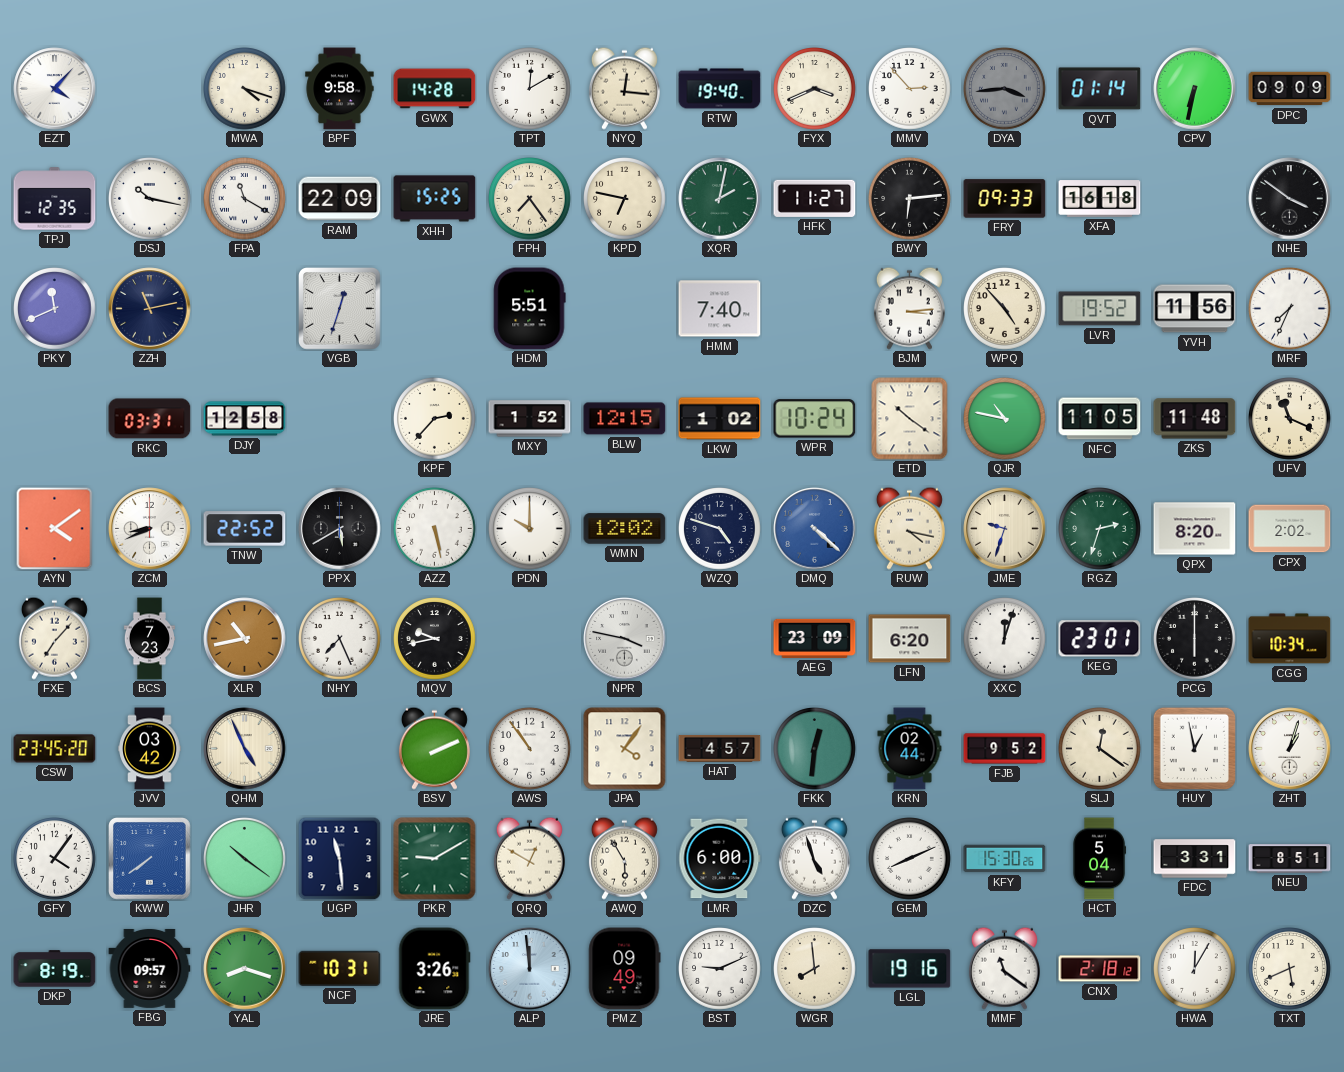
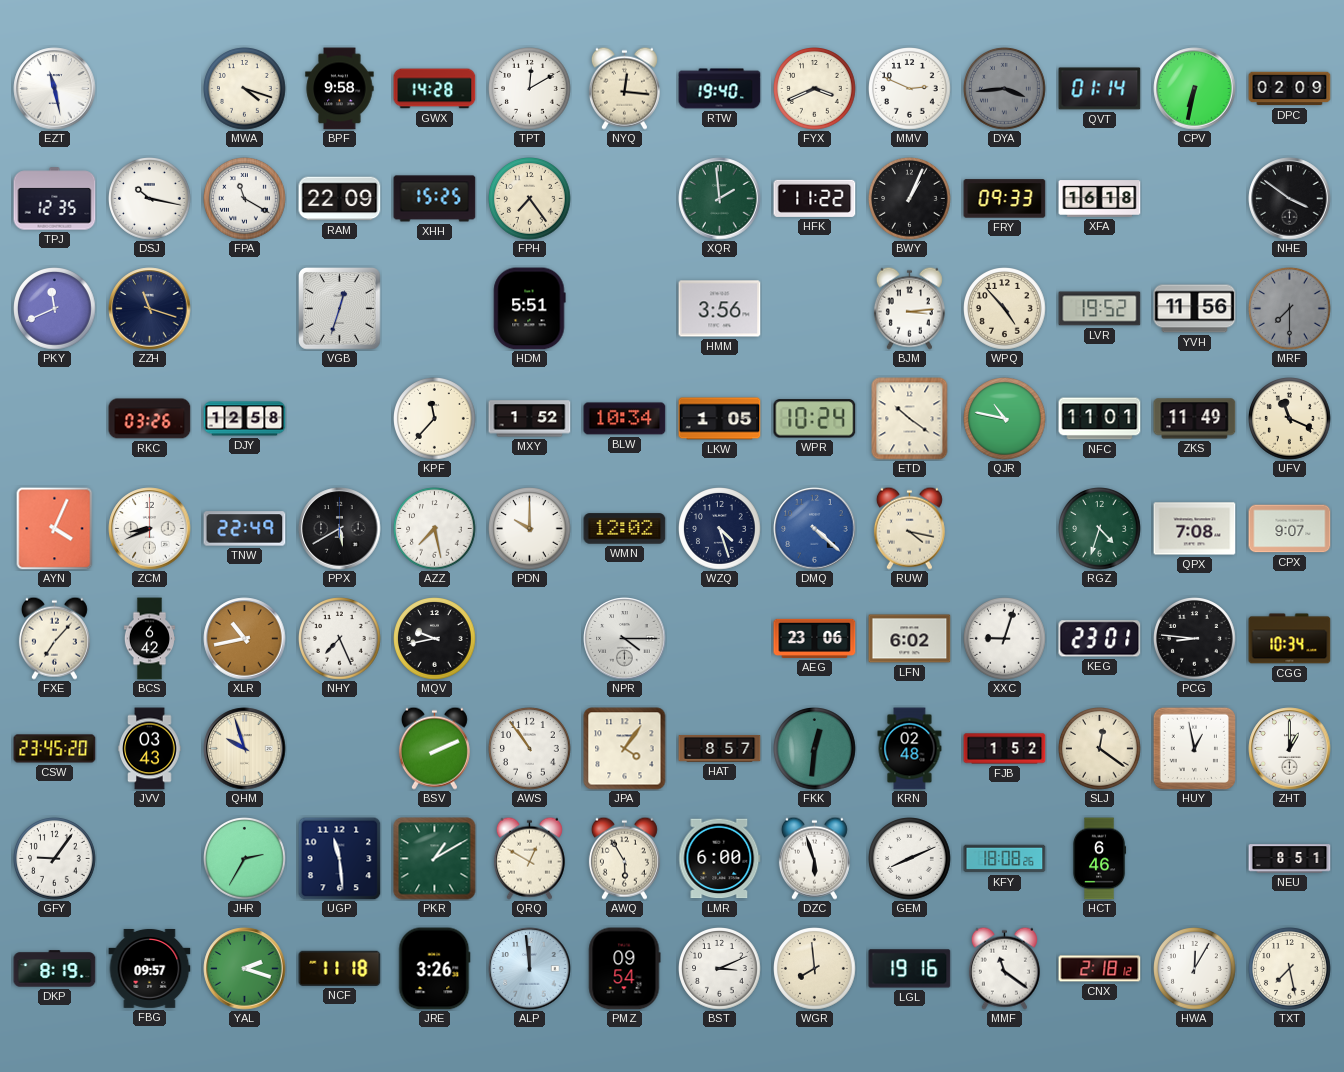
EZT: 4:07 -> 11:28
MMV: 2:53 -> 2:49
DPC: 09:09 -> 02:09
KPD: 6:47 -> none
XQR: 2:02 -> 1:59
HFK: 11:27 -> 11:22
BWY: 6:14 -> 1:04
ZZH: 11:13 -> 11:18
HMM: 7:40 -> 3:56
MRF: 7:34 -> 7:30
MRF dial: white -> grey
RKC: 03:31 -> 03:26
KPF: 2:37 -> 11:37
BLW: 12:15 -> 10:34
LKW: 1:02 -> 1:05
NFC: 11:05 -> 11:01
ZKS: 11:48 -> 11:49
AYN: 4:09 -> 4:04
TNW: 22:52 -> 22:49
AZZ: 5:28 -> 7:28
WZQ: 4:48 -> 4:27
JME: 9:33 -> none
RGZ: 2:33 -> 4:33
QPX: 8:20 -> 7:08
CPX: 2:02 -> 9:07
BCS: 7:23 -> 6:42
NPR: 3:47 -> 4:15
AEG: 23:09 -> 23:06
LFN: 6:20 -> 6:02
XXC: 12:03 -> 9:03
PCG: 6:00 -> 8:46
JVV: 03:42 -> 03:43
QHM: 4:56 -> 9:57
HAT: 4:57 -> 8:57
KRN: 02:44 -> 02:48
FJB: 9:52 -> 1:52
ZHT: 1:03 -> 1:00
GFY: 4:06 -> 9:06
KWW: 7:39 -> none
JHR: 10:21 -> 2:35
PKR: 9:10 -> 1:10
DZC: 4:57 -> 5:57
KFY: 15:30 -> 18:08
HCT: 5:04 -> 6:46
FDC: 3:31 -> none
YAL: 8:18 -> 2:18
NCF: 10:31 -> 11:18
PMZ: 09:49 -> 09:54
BST: 9:11 -> 3:11
TXT: 5:41 -> 7:28
